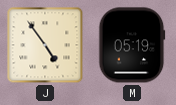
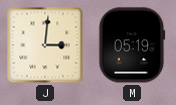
J: 4:54 -> 3:01
